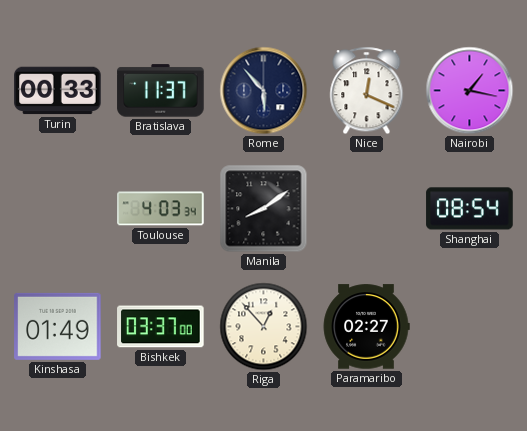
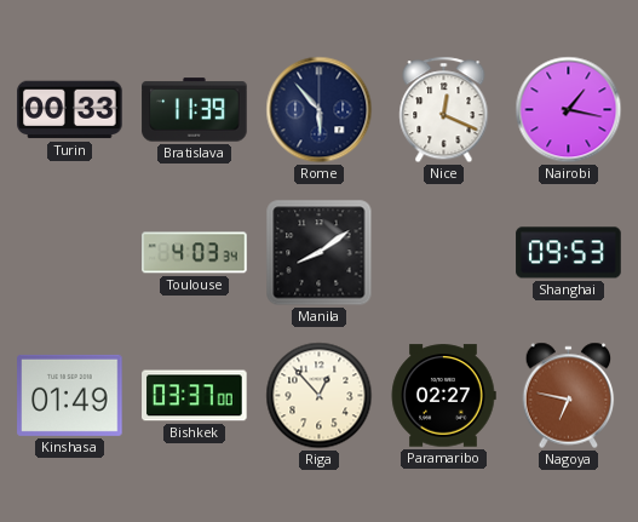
Bratislava: 11:37 -> 11:39
Shanghai: 08:54 -> 09:53
Nagoya: none -> 6:47
